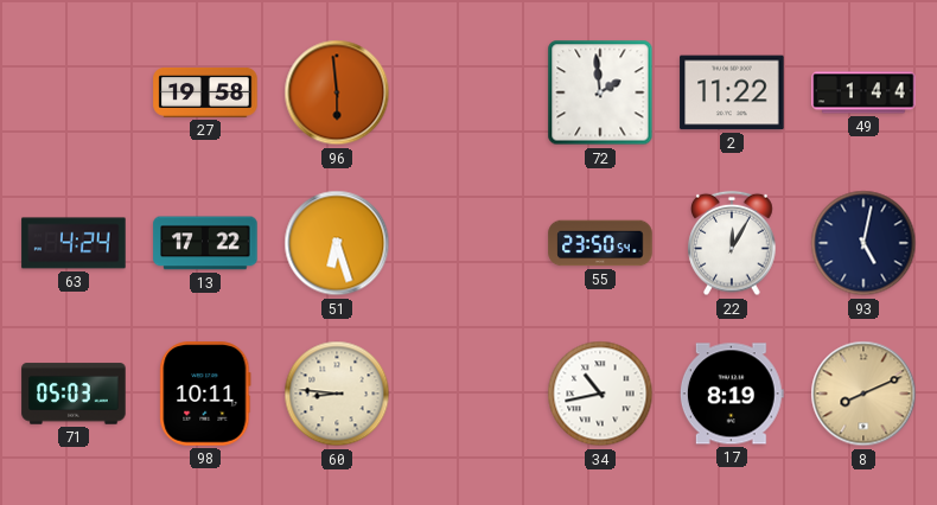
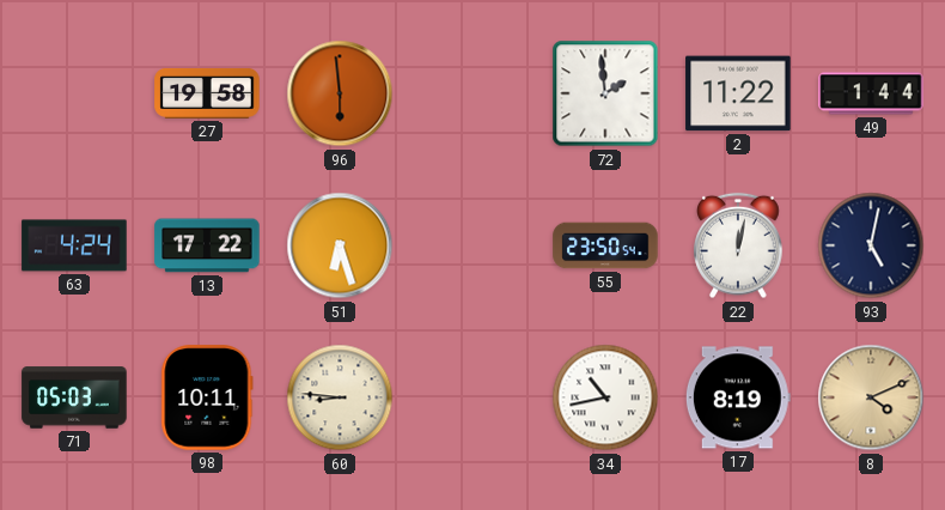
22: 12:05 -> 12:02
8: 8:11 -> 4:11
